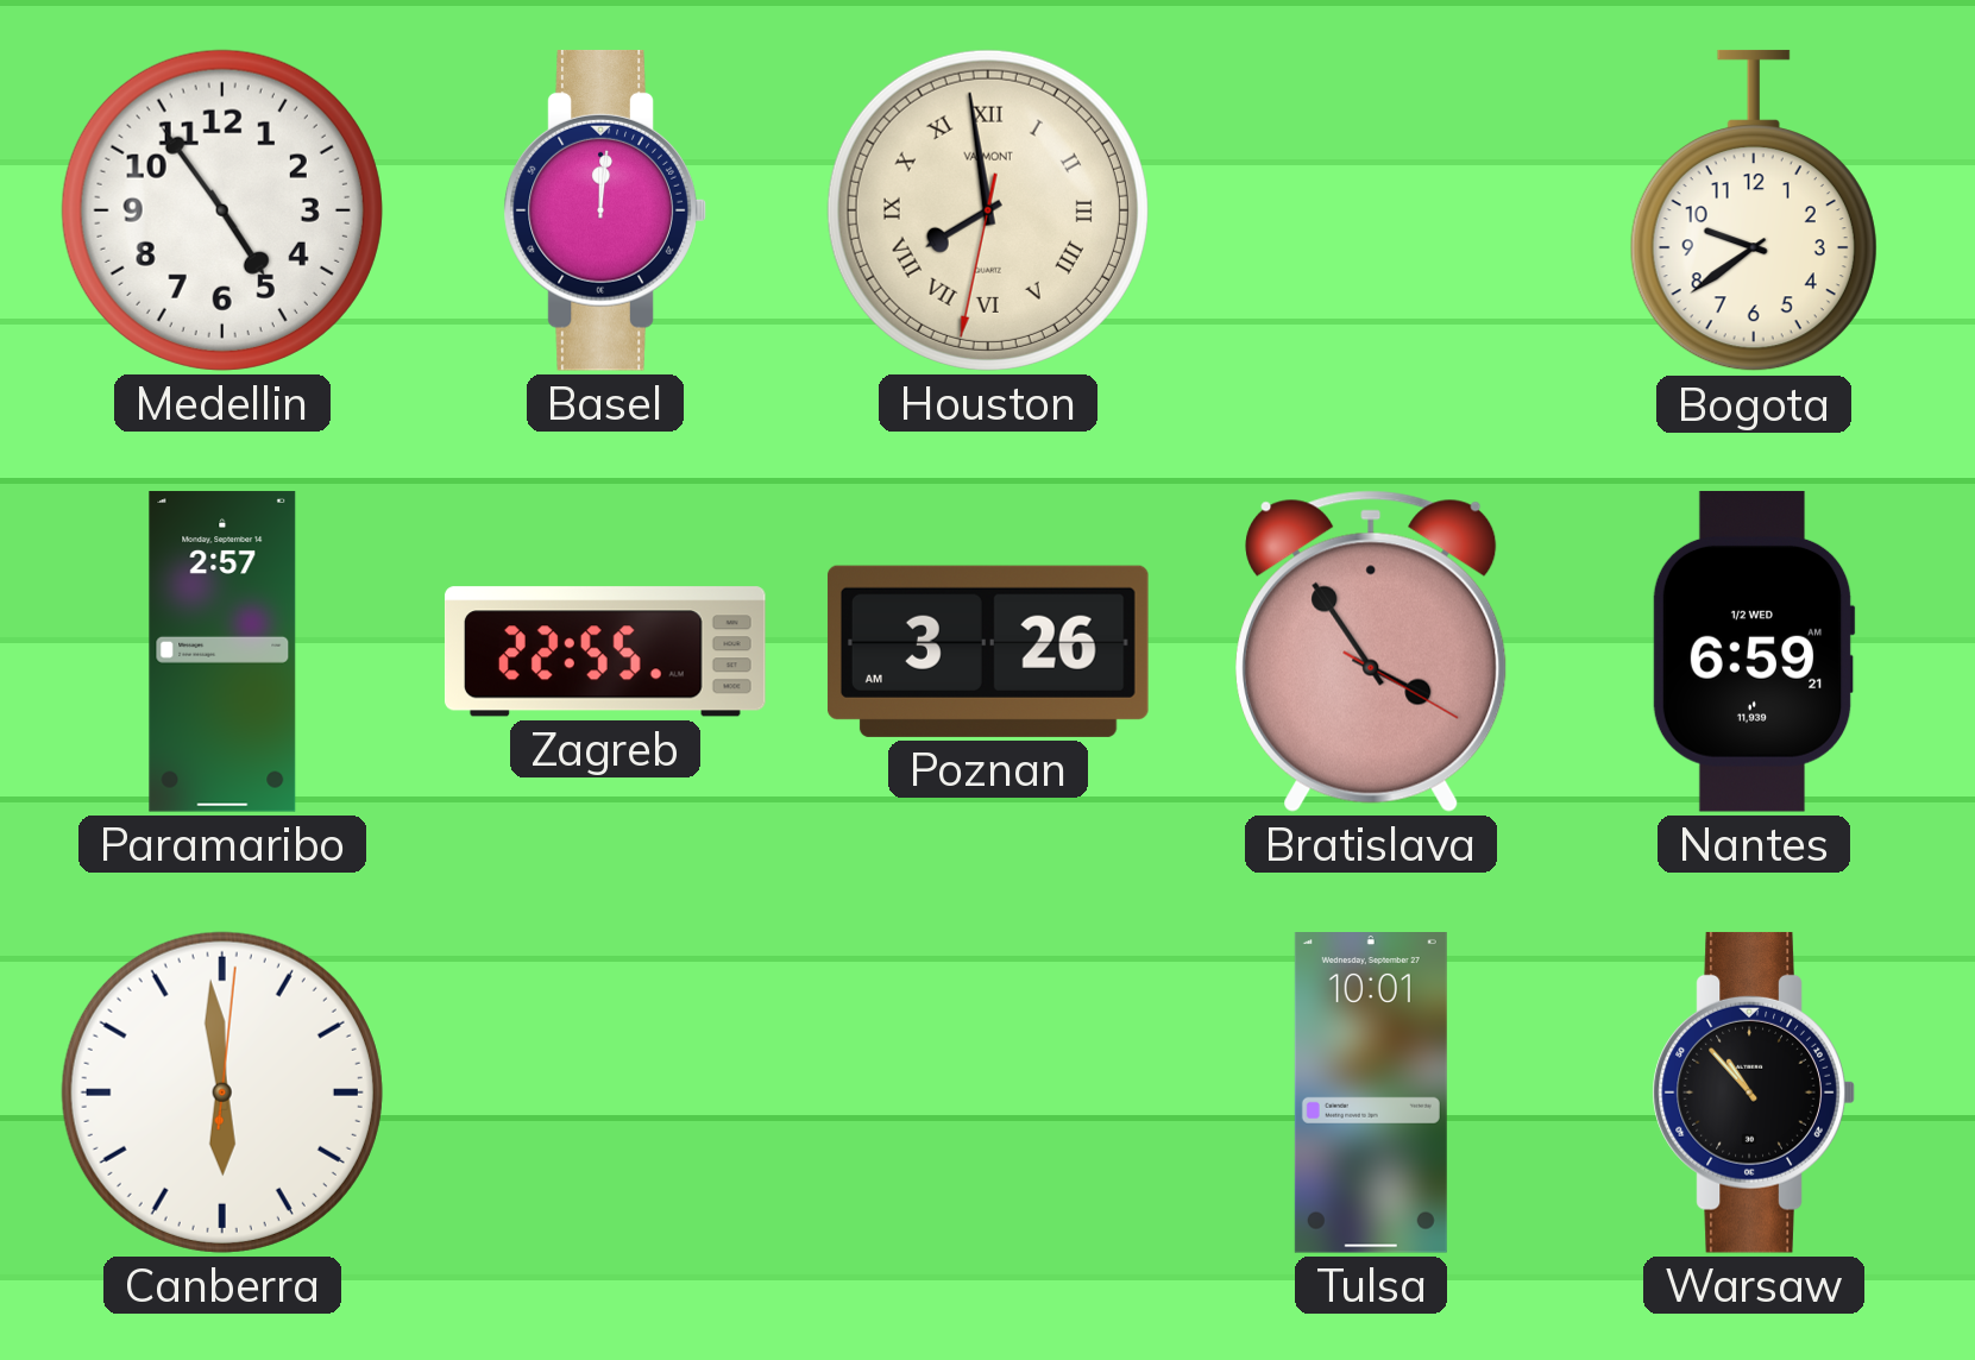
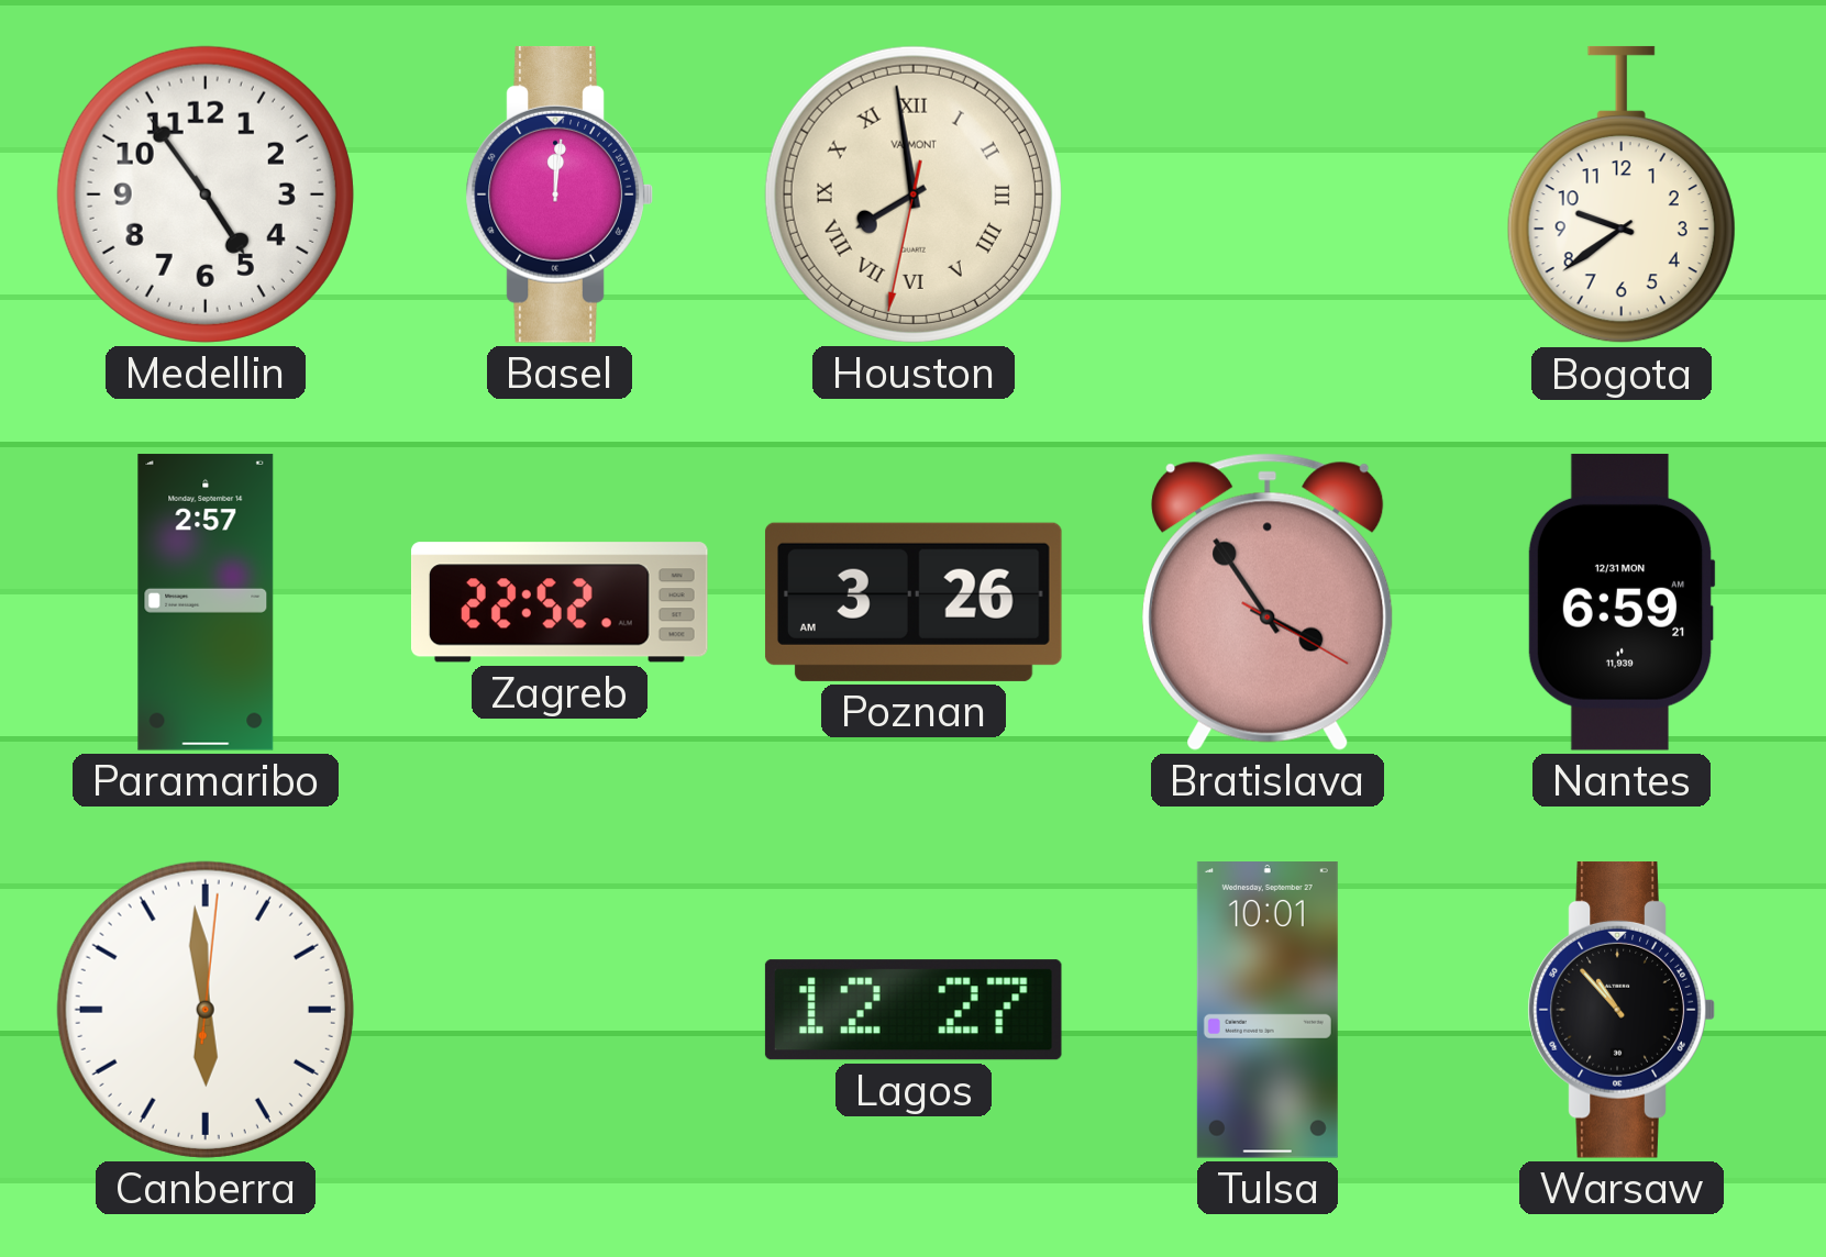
Zagreb: 22:55 -> 22:52
Nantes date: 1/2 WED -> 12/31 MON
Lagos: none -> 12:27
